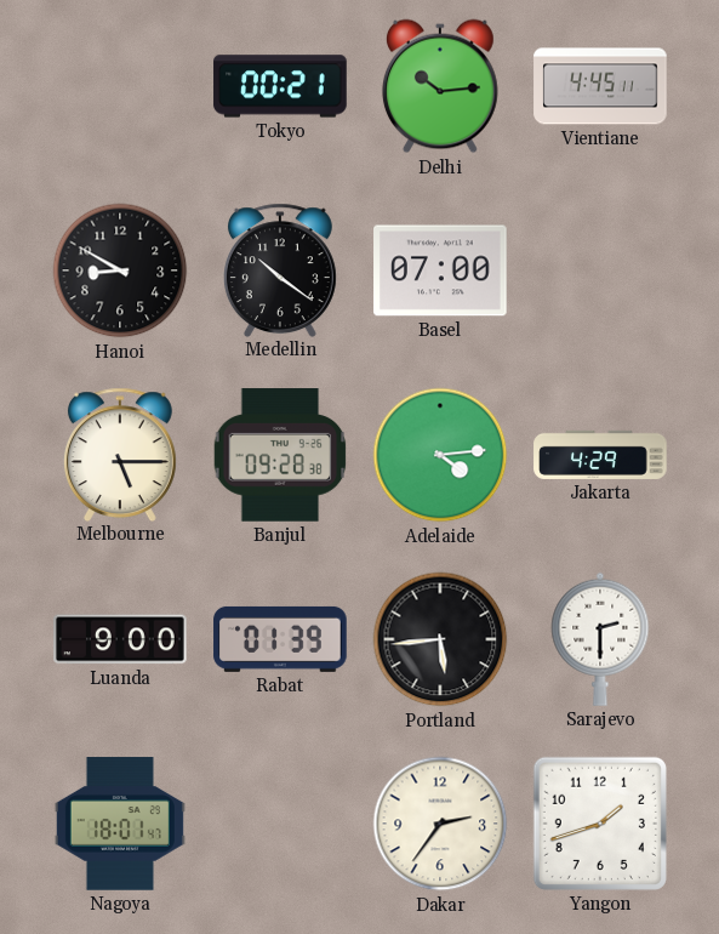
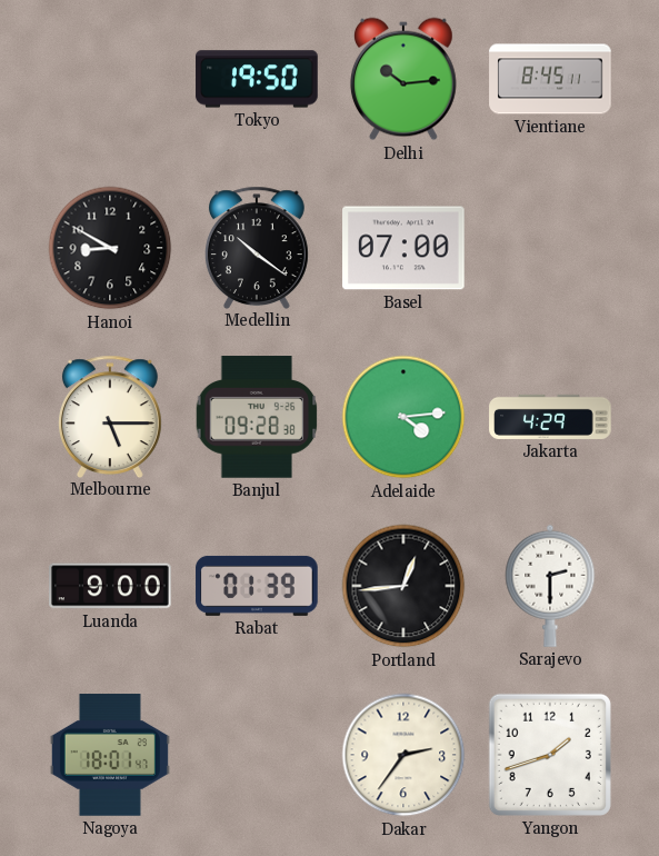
Tokyo: 00:21 -> 19:50
Vientiane: 4:45 -> 8:45
Portland: 5:44 -> 12:44
